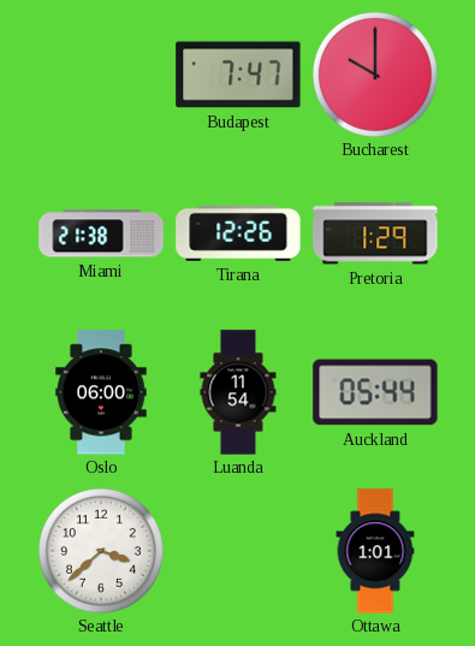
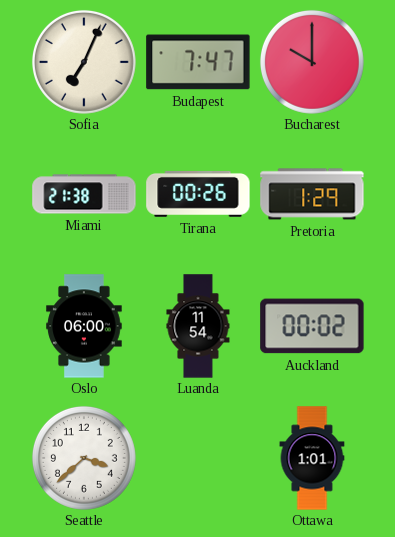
Sofia: none -> 7:04
Tirana: 12:26 -> 00:26
Auckland: 05:44 -> 00:02
